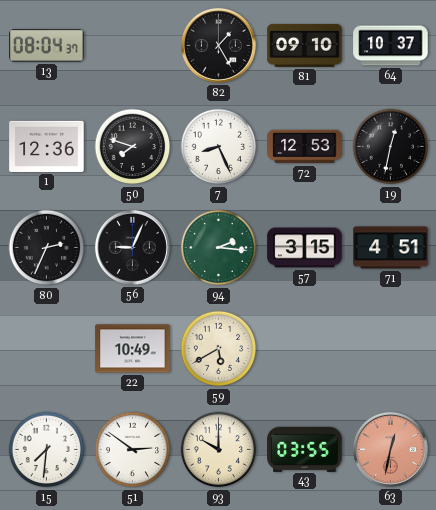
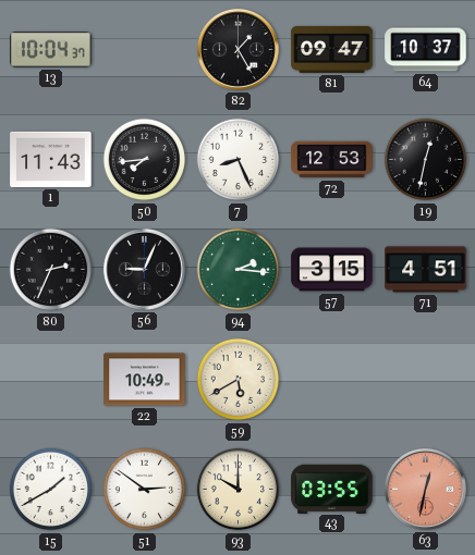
13: 08:04 -> 10:04
81: 09:10 -> 09:47
1: 12:36 -> 11:43
50: 7:48 -> 7:44
15: 7:31 -> 1:40
